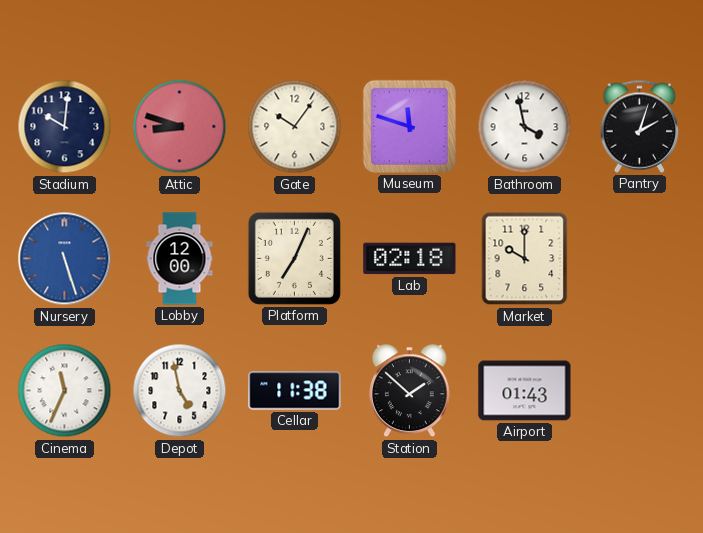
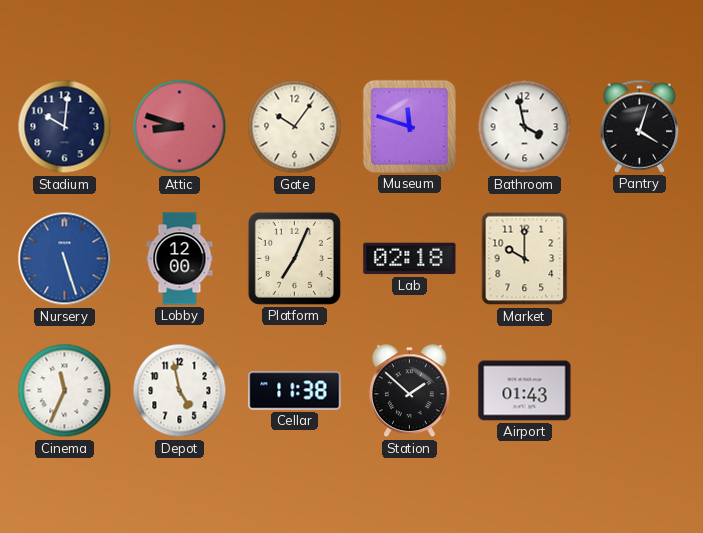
Pantry: 2:03 -> 4:03
